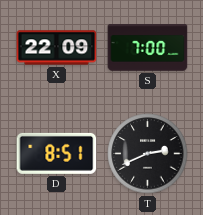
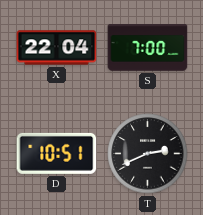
X: 22:09 -> 22:04
D: 8:51 -> 10:51
